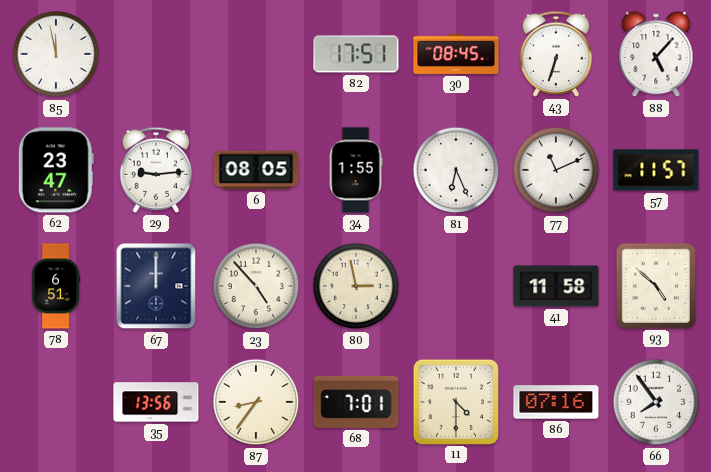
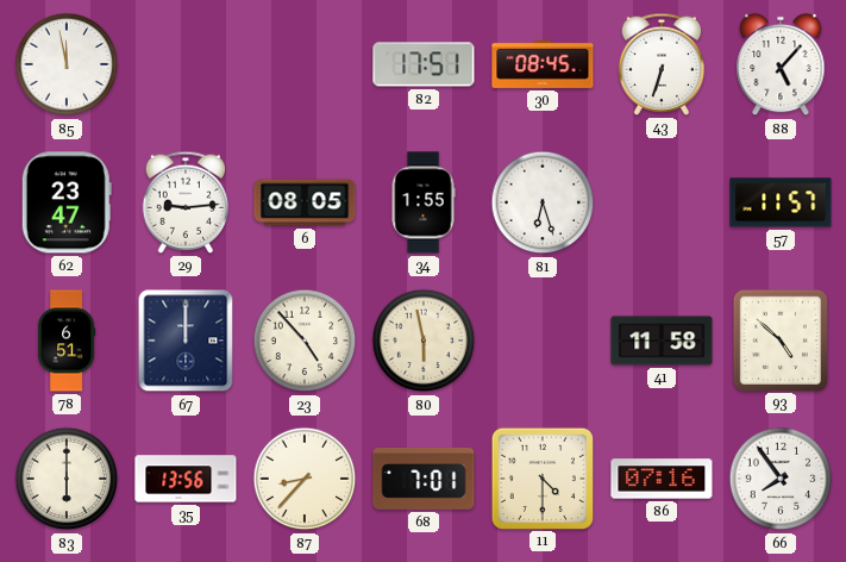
81: 6:26 -> 6:27
77: 11:11 -> none
80: 2:58 -> 5:58
83: none -> 6:00
87: 8:36 -> 8:37
